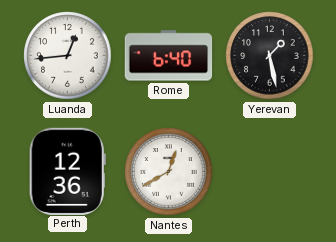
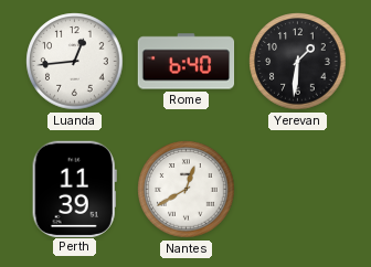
Yerevan: 1:28 -> 1:31
Perth: 12:36 -> 11:39
